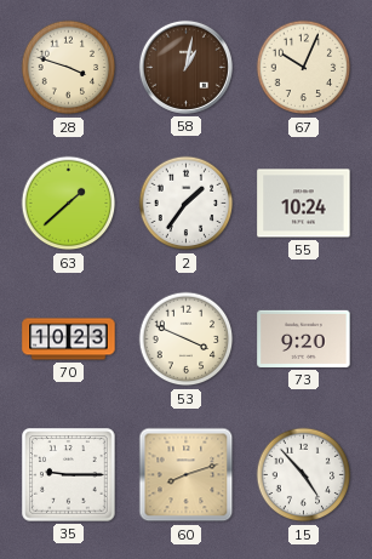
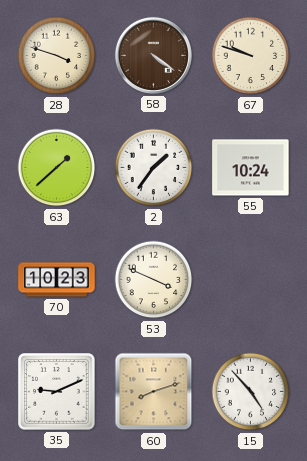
58: 1:02 -> 4:21
67: 10:04 -> 9:48
73: 9:20 -> none
35: 9:15 -> 9:11
